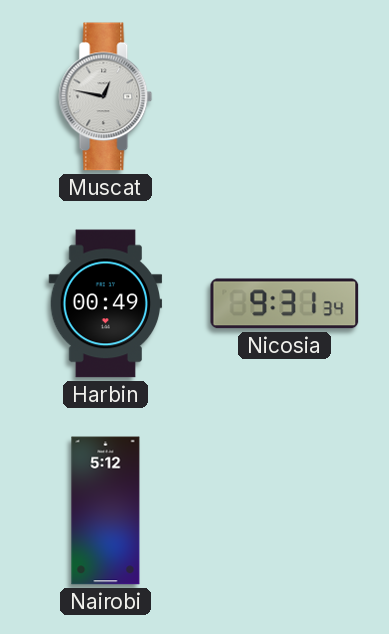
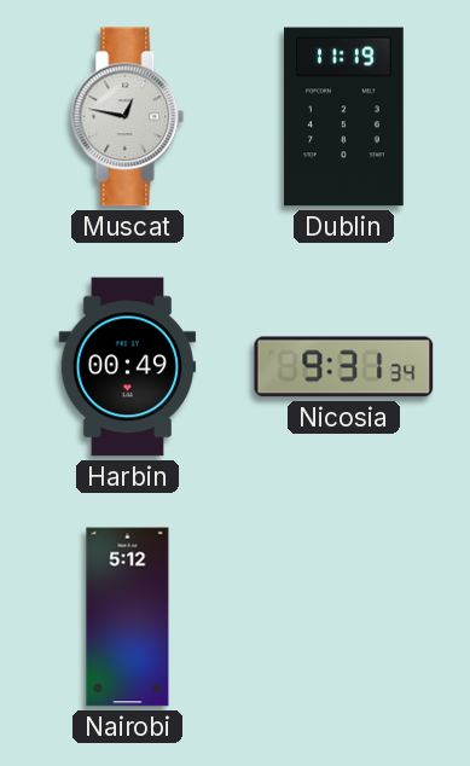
Dublin: none -> 11:19
